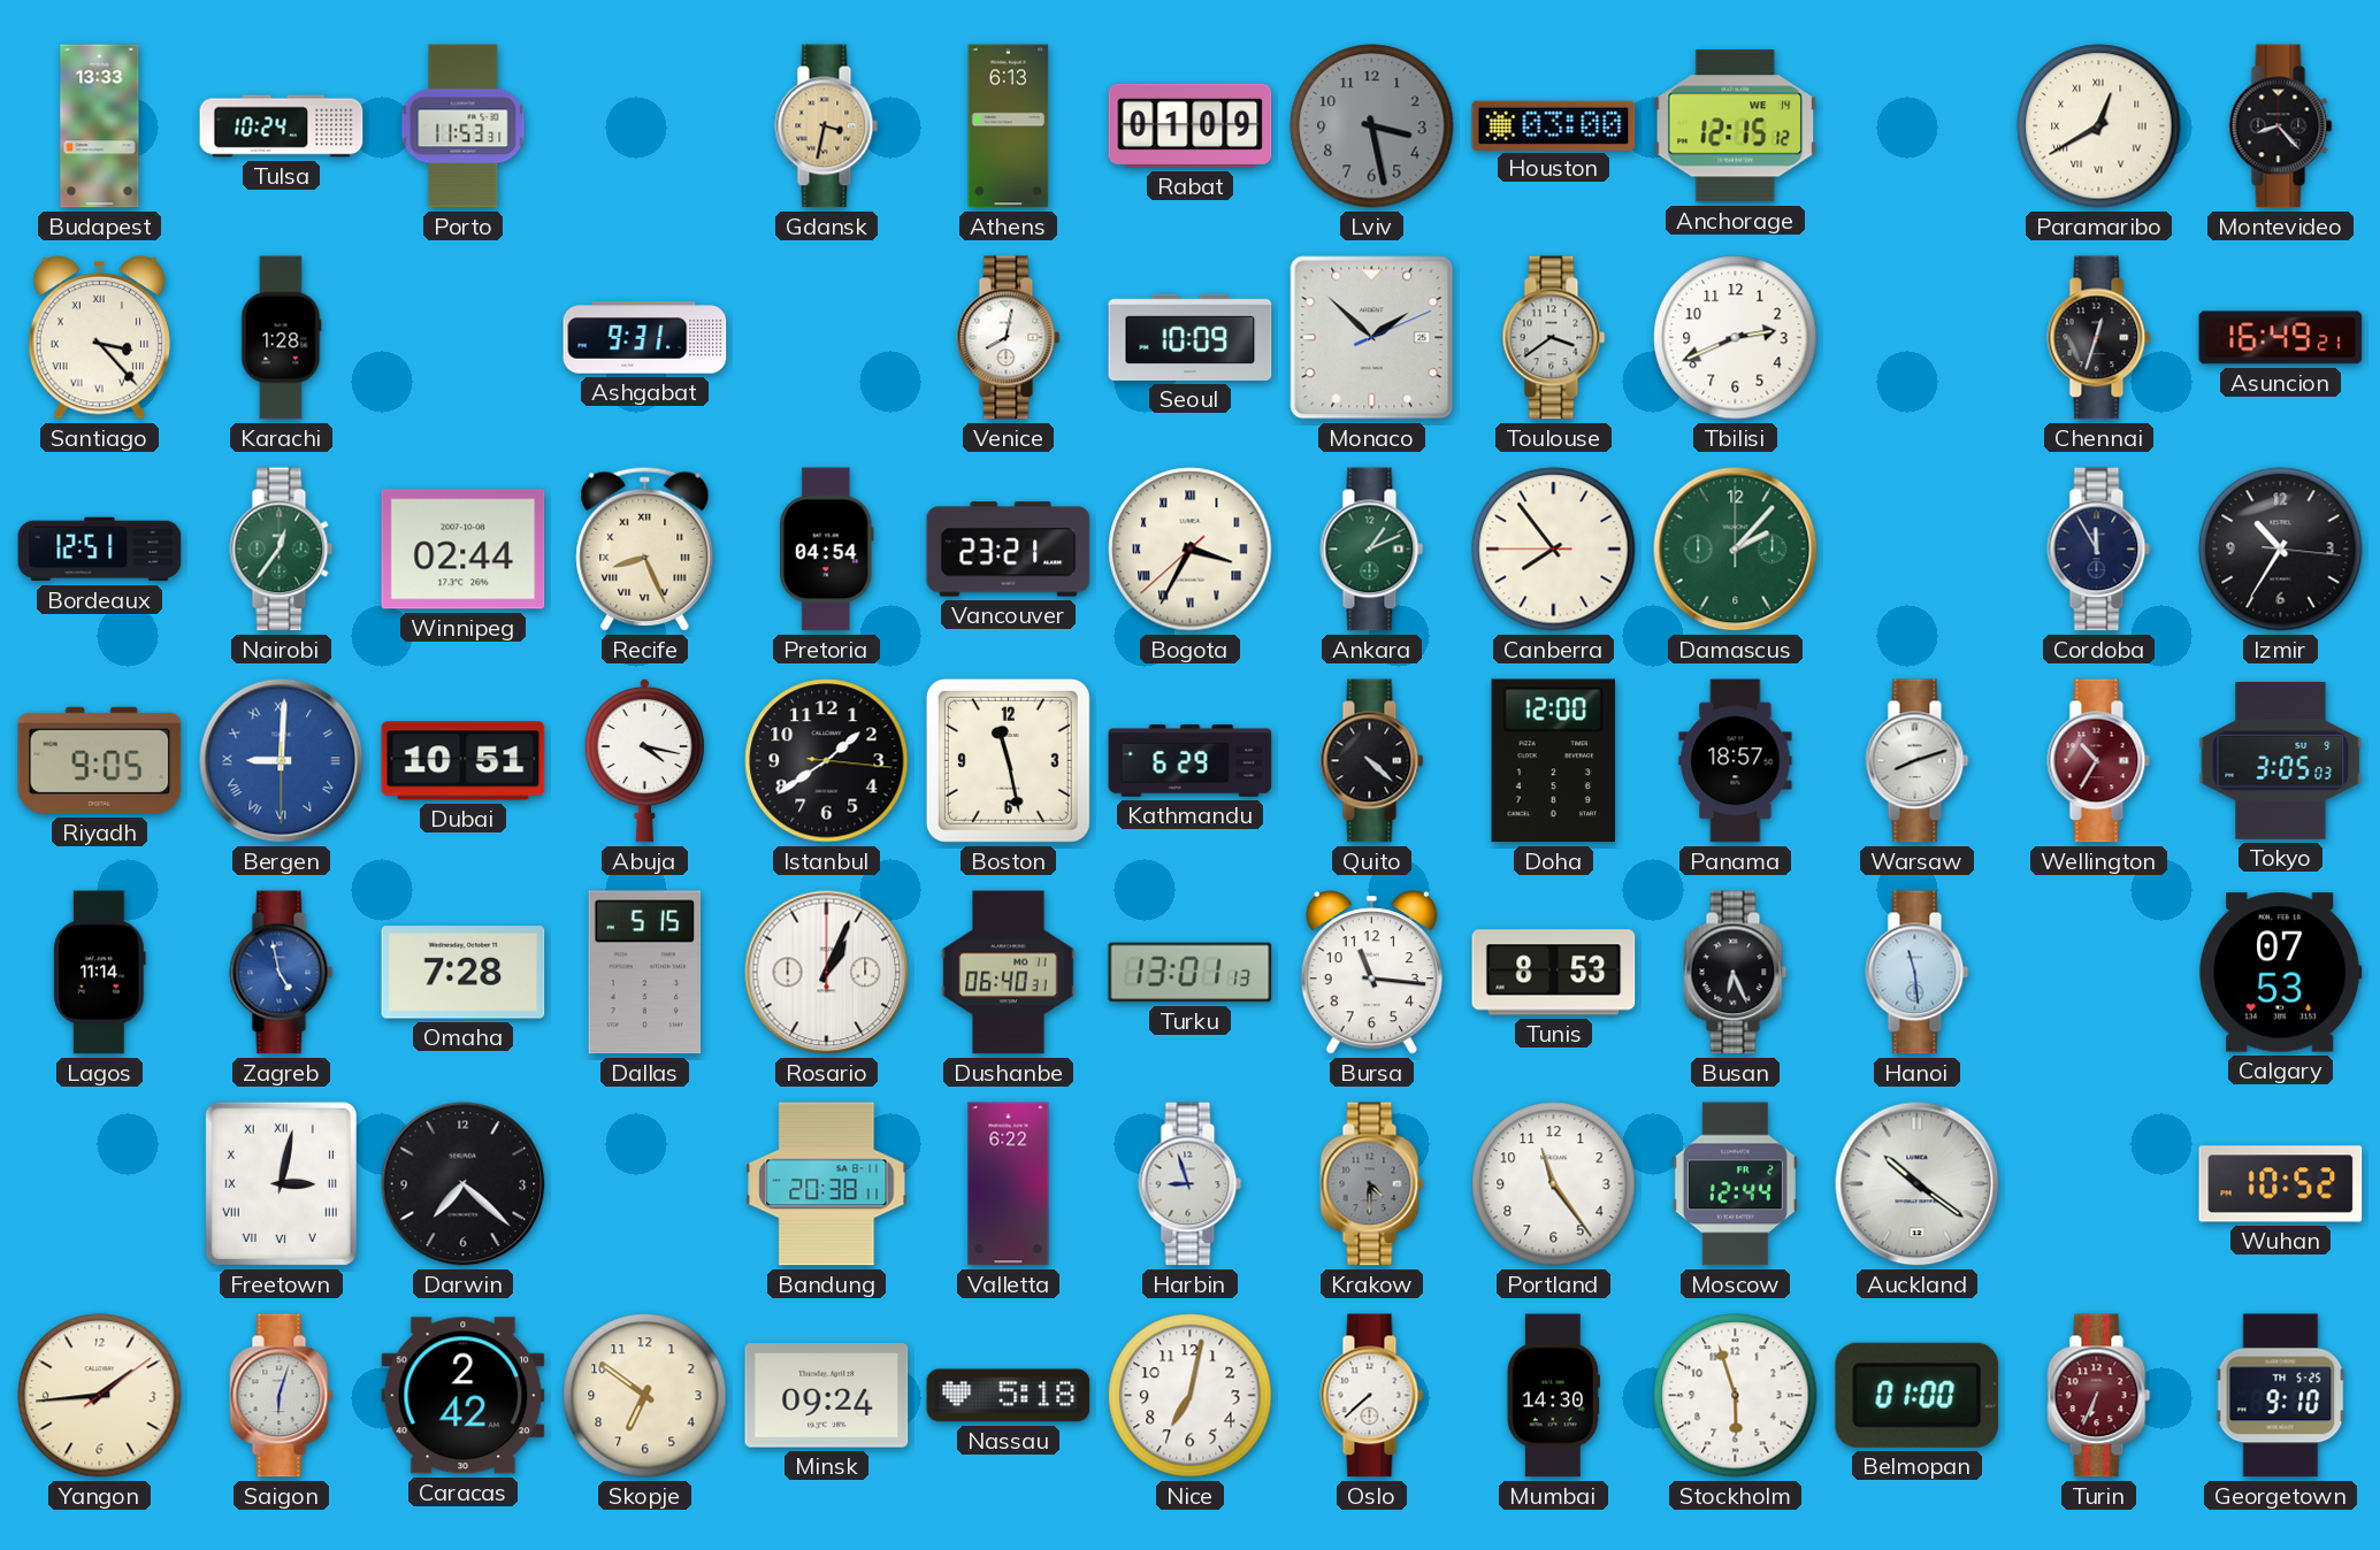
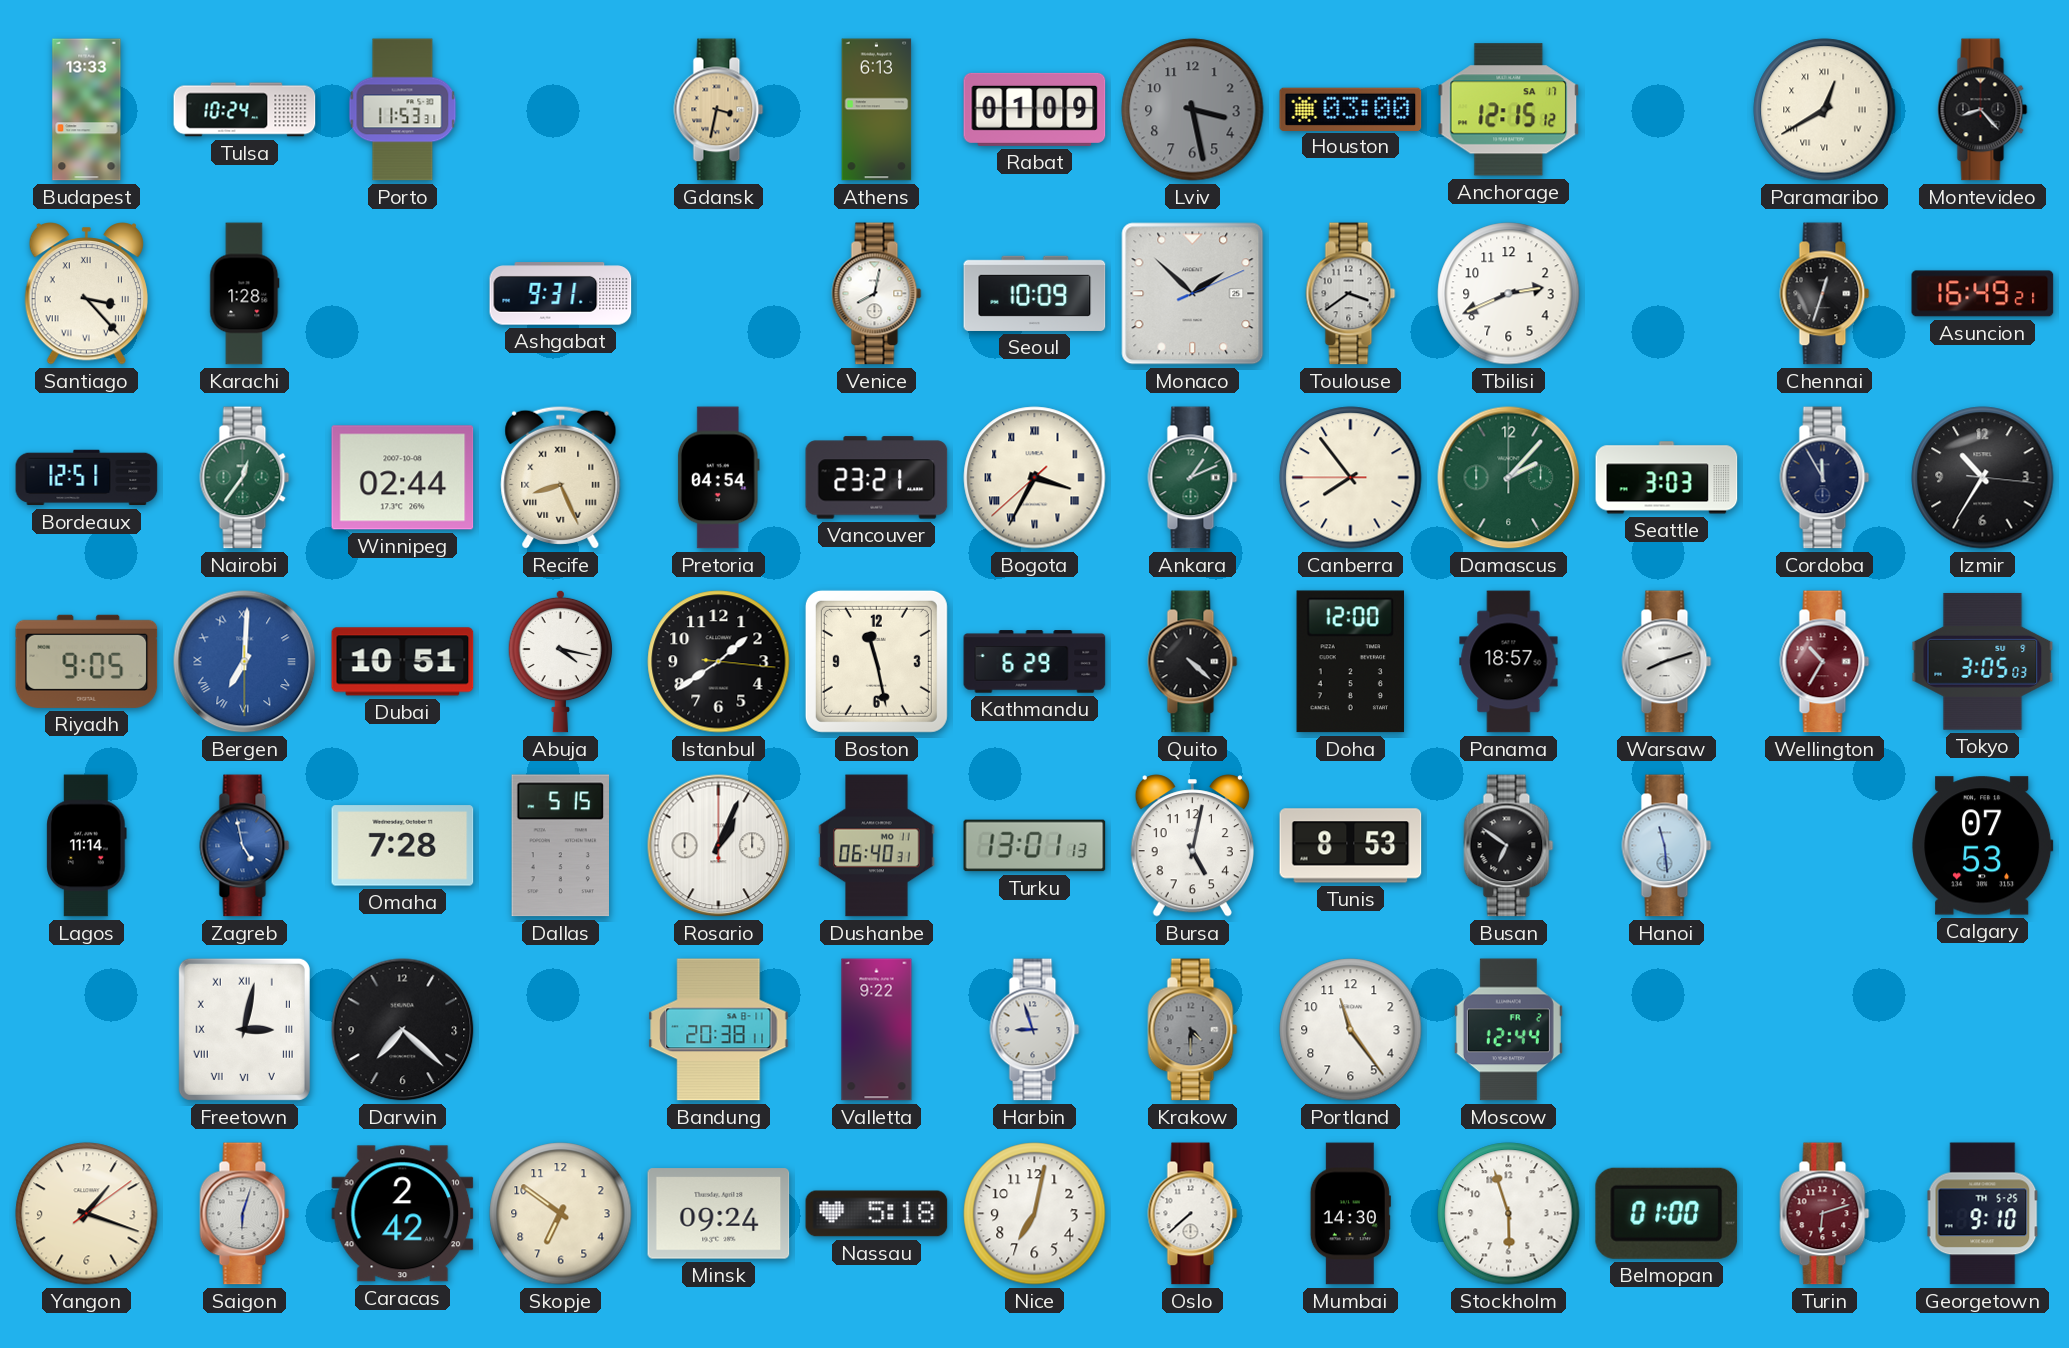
Anchorage date: WE 14 -> SA 17
Seattle: none -> 3:03
Bergen: 9:00 -> 7:00
Bursa: 11:16 -> 5:02
Busan: 6:26 -> 6:51
Valletta: 6:22 -> 9:22
Auckland: 10:21 -> none
Wuhan: 10:52 -> none
Yangon: 1:44 -> 1:18
Turin: 6:34 -> 6:12
